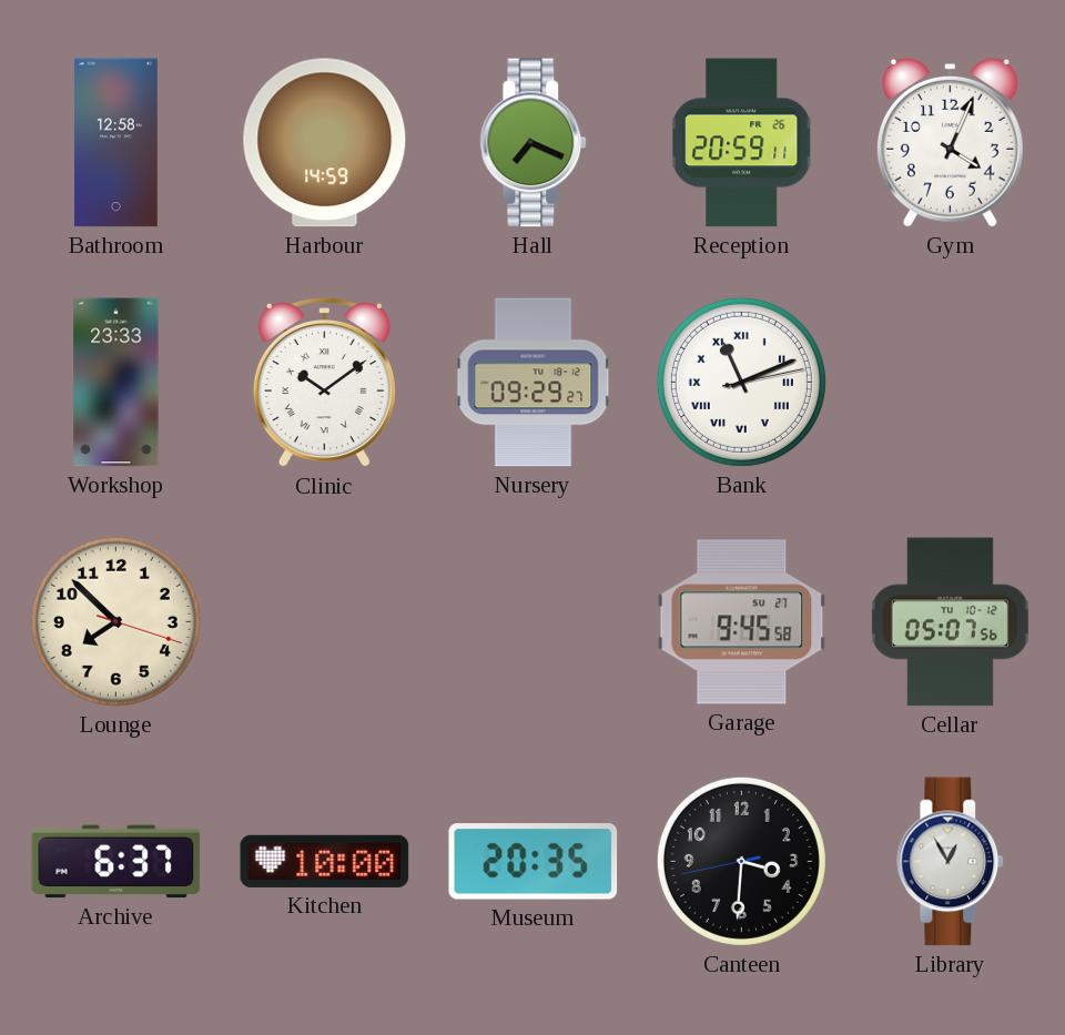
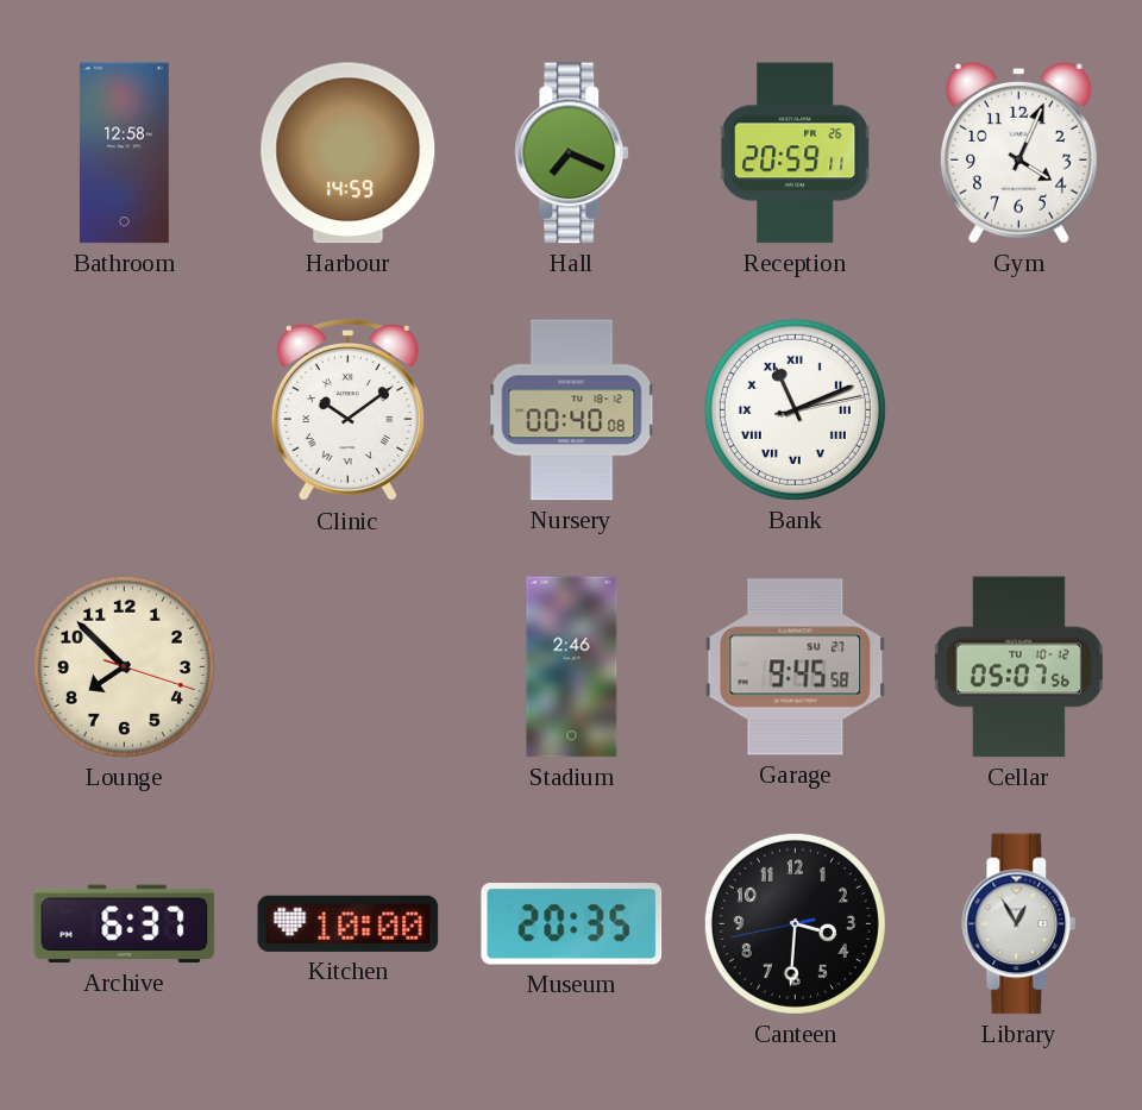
Workshop: 23:33 -> none
Nursery: 09:29 -> 00:40
Stadium: none -> 2:46
